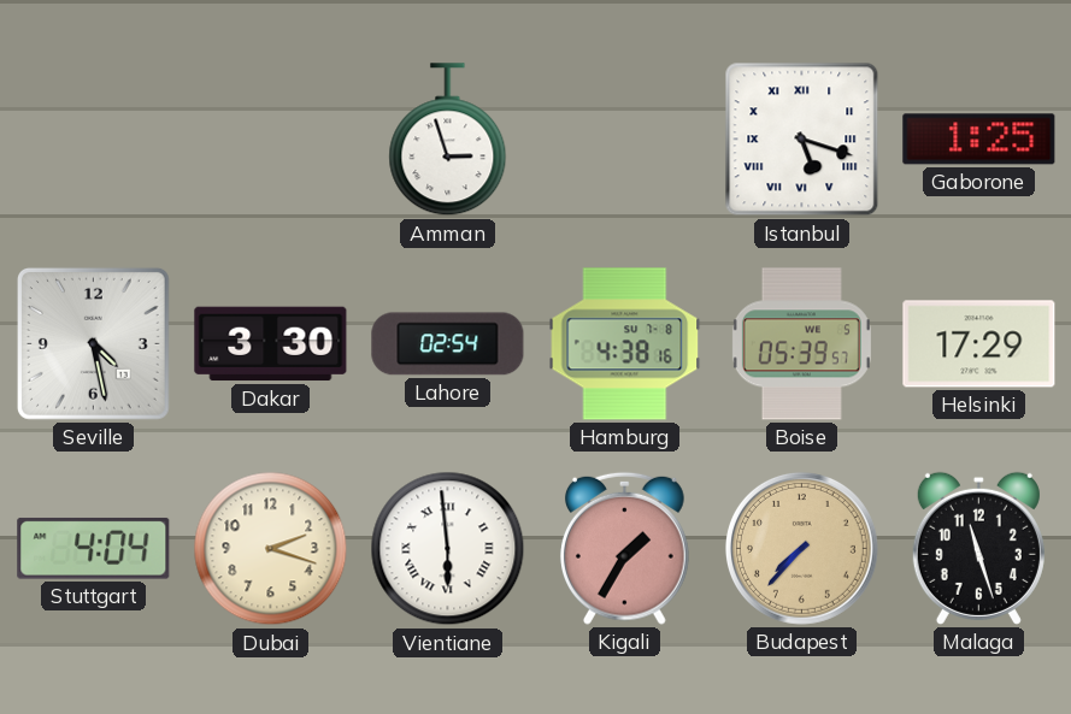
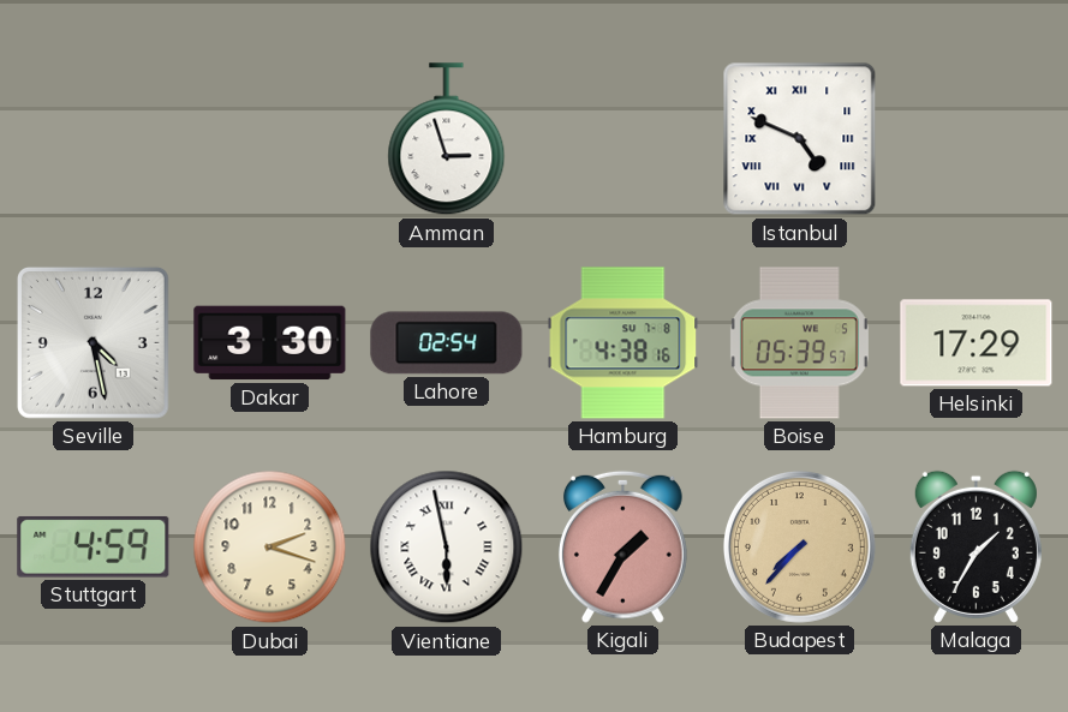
Istanbul: 5:18 -> 4:49
Gaborone: 1:25 -> none
Stuttgart: 4:04 -> 4:59
Vientiane: 5:59 -> 5:58
Malaga: 11:27 -> 1:35
